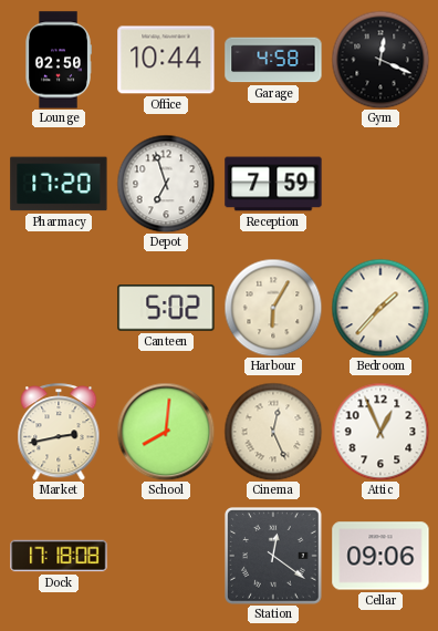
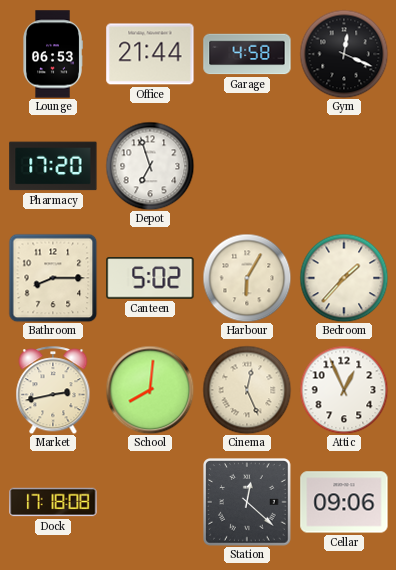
Lounge: 02:50 -> 06:53
Office: 10:44 -> 21:44
Reception: 7:59 -> none
Bathroom: none -> 8:15
Station: 12:21 -> 12:22
